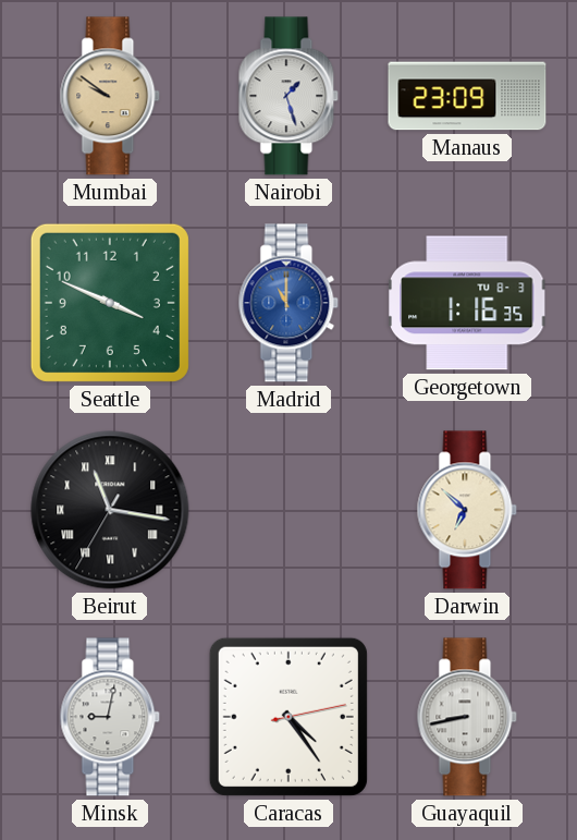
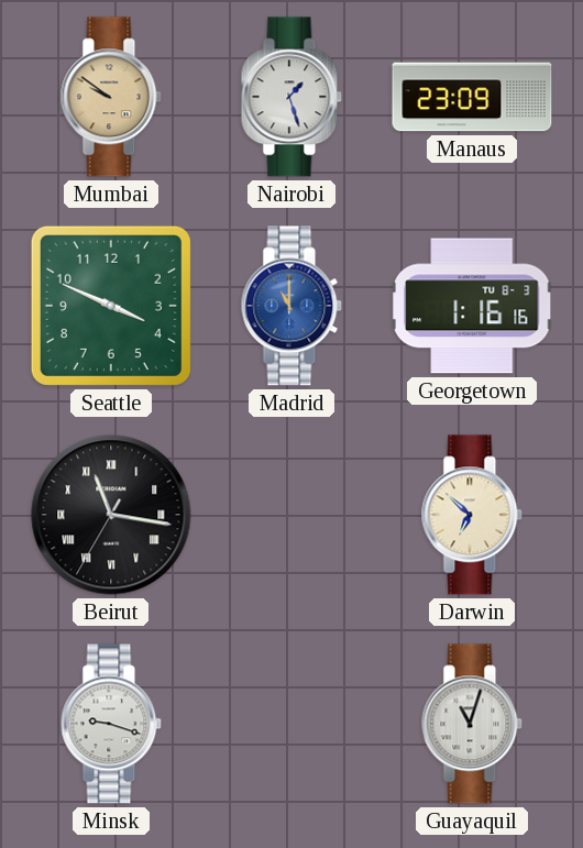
Georgetown: 1:16:35 -> 1:16:16
Minsk: 9:02 -> 9:18
Caracas: 4:24 -> none
Guayaquil: 8:43 -> 11:03
